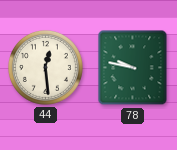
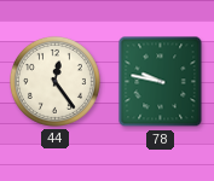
44: 12:29 -> 12:24
